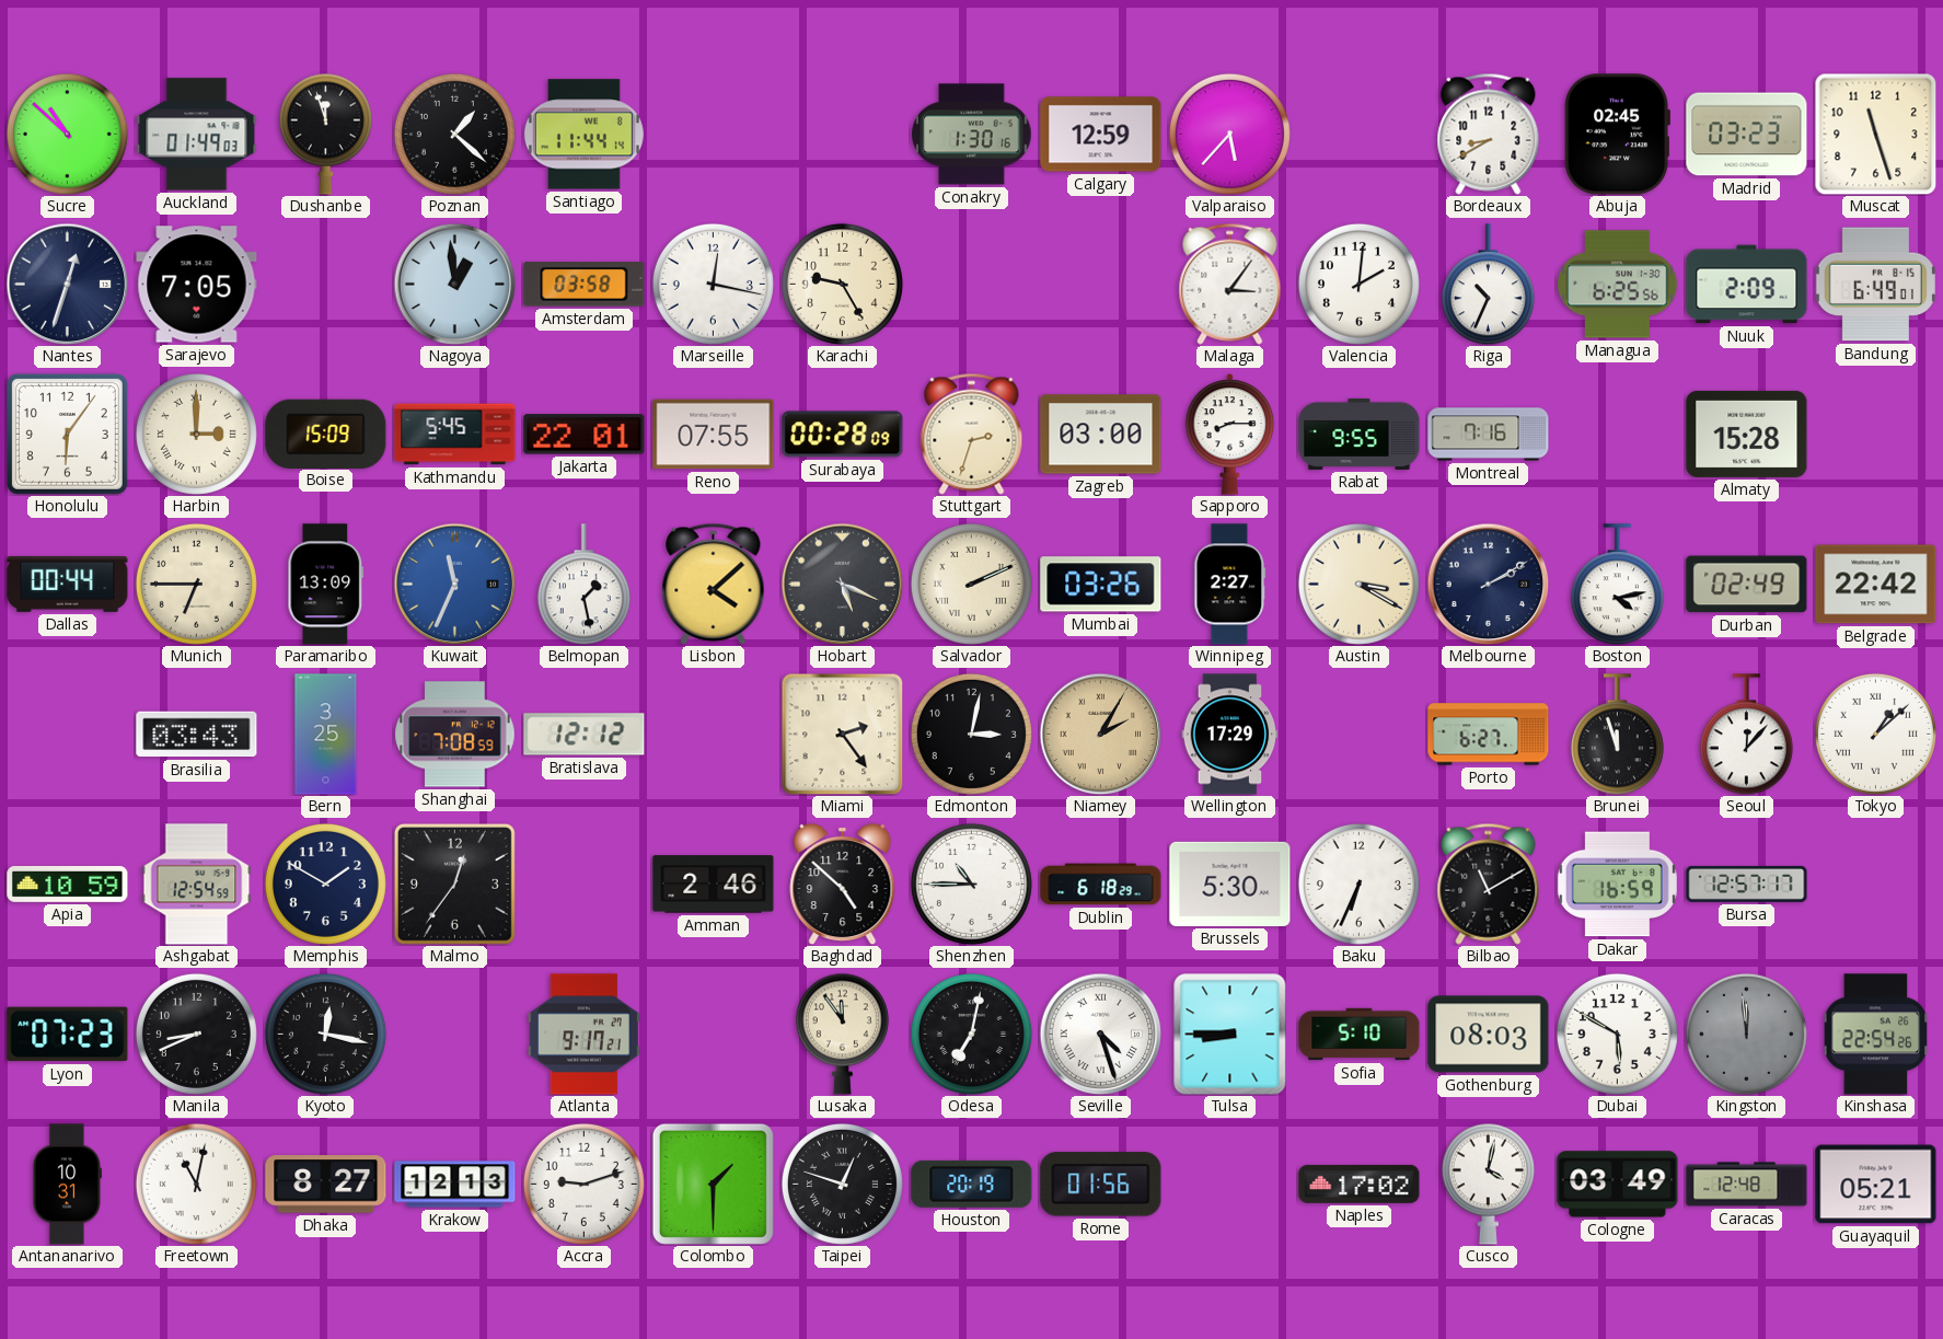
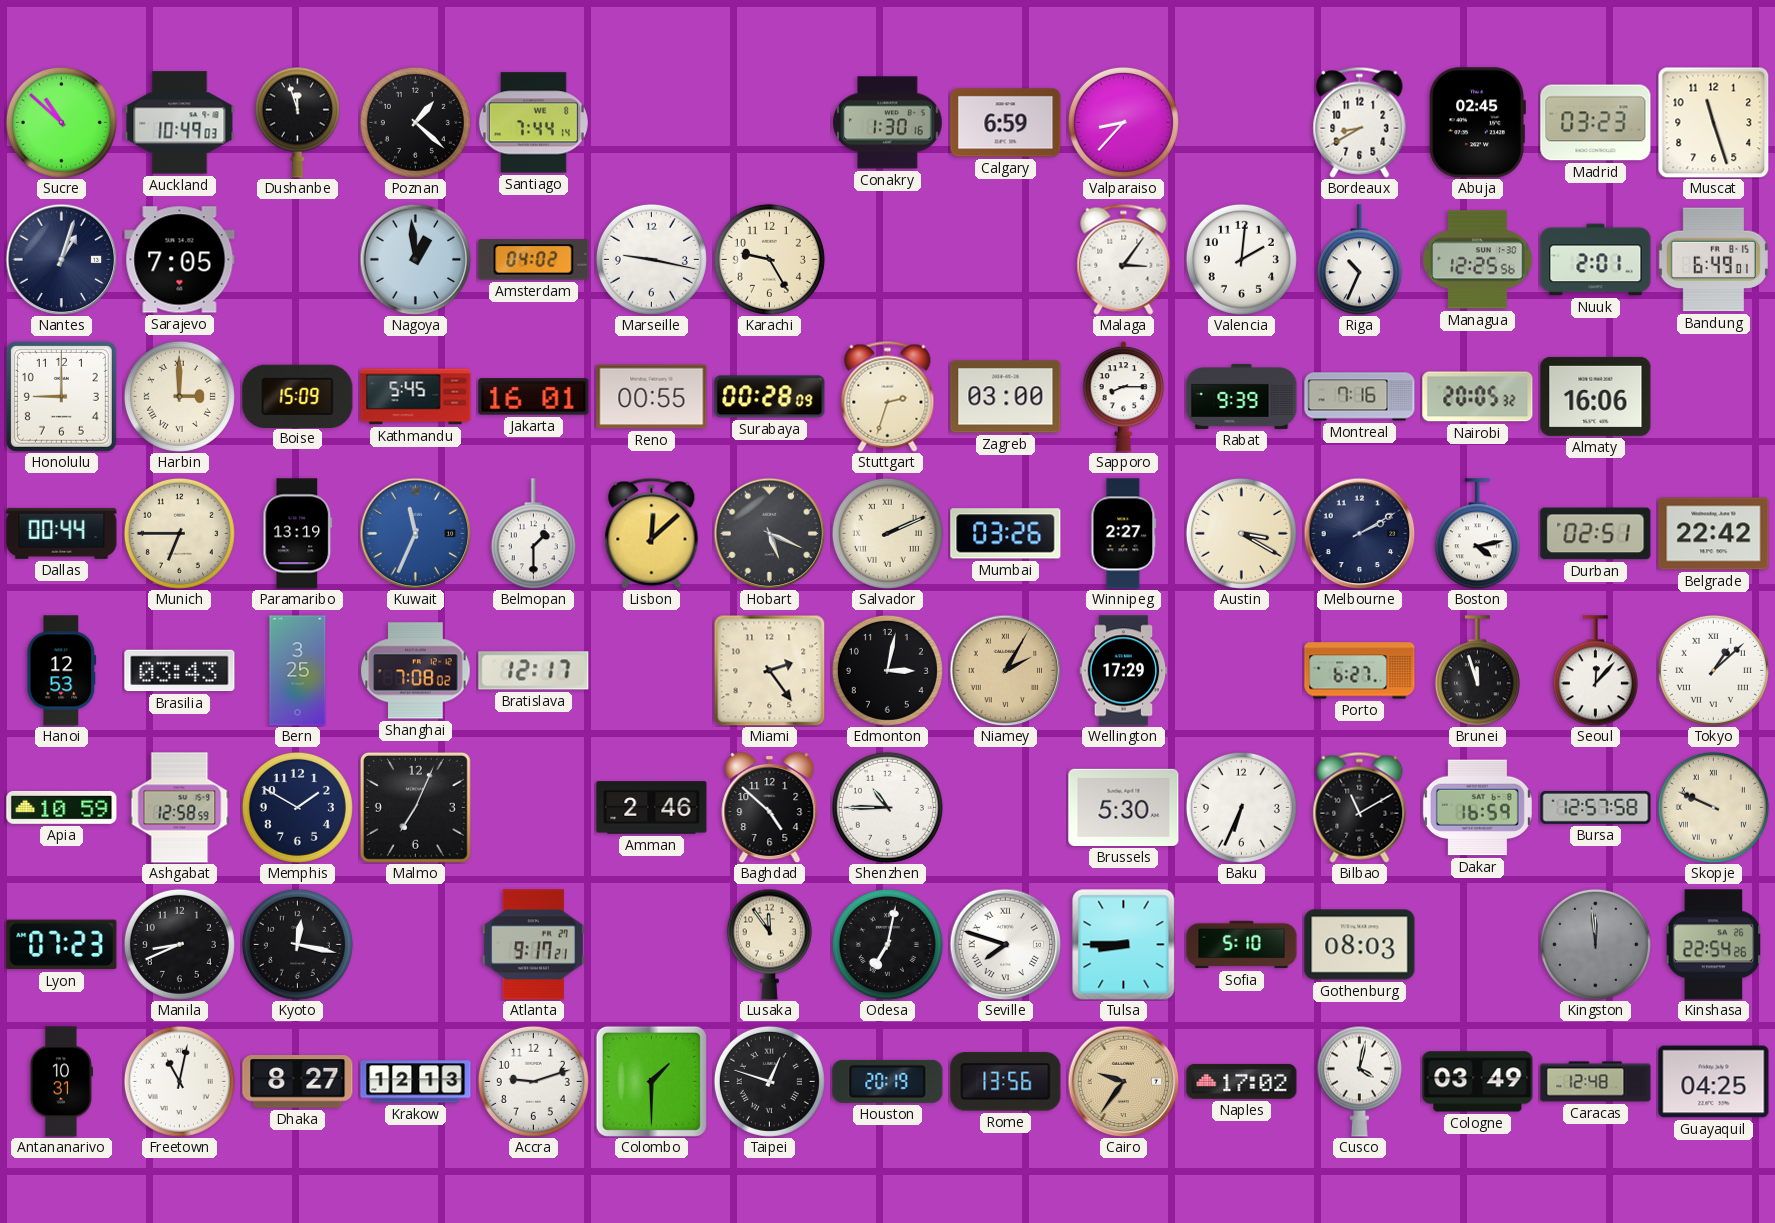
Auckland: 01:49 -> 10:49
Santiago: 11:44 -> 7:44
Calgary: 12:59 -> 6:59
Valparaiso: 5:37 -> 8:37
Nantes: 12:33 -> 1:03
Amsterdam: 03:58 -> 04:02
Marseille: 12:17 -> 9:17
Managua: 6:25 -> 12:25
Nuuk: 2:09 -> 2:01
Honolulu: 6:06 -> 9:00
Jakarta: 22:01 -> 16:01
Reno: 07:55 -> 00:55
Rabat: 9:55 -> 9:39
Nairobi: none -> 20:05
Almaty: 15:28 -> 16:06
Paramaribo: 13:09 -> 13:19
Belmopan: 1:28 -> 1:30
Lisbon: 4:08 -> 12:08
Durban: 02:49 -> 02:51
Hanoi: none -> 12:53
Shanghai: 7:08:59 -> 7:08:02
Bratislava: 12:12 -> 12:17
Ashgabat: 12:54 -> 12:58
Malmo: 12:36 -> 7:04
Dublin: 6:18 -> none
Bursa: 12:57:17 -> 12:57:58
Skopje: none -> 9:49
Seville: 4:27 -> 7:48
Dubai: 5:50 -> none
Rome: 01:56 -> 13:56
Cairo: none -> 9:36
Guayaquil: 05:21 -> 04:25
